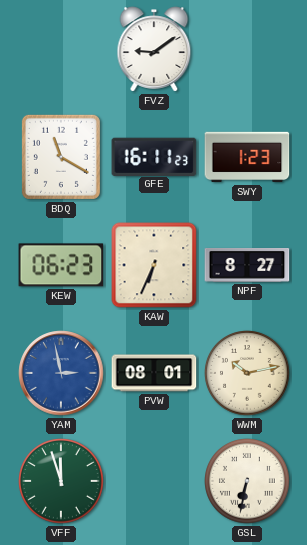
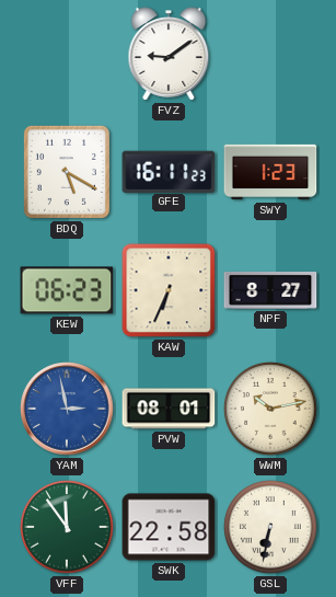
BDQ: 11:20 -> 5:20
VFF: 11:57 -> 11:54
SWK: none -> 22:58
